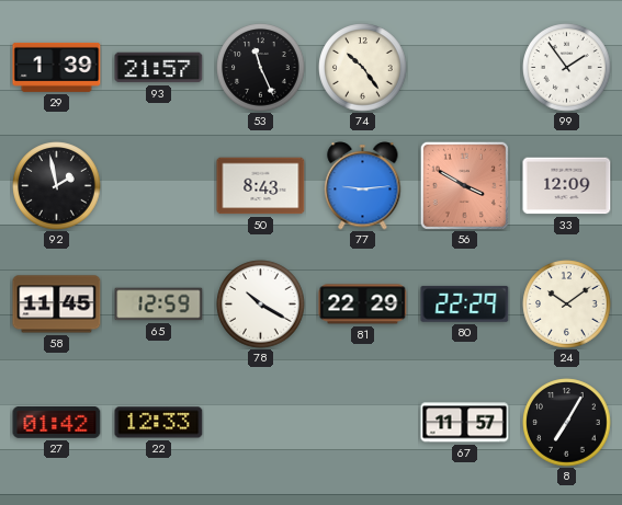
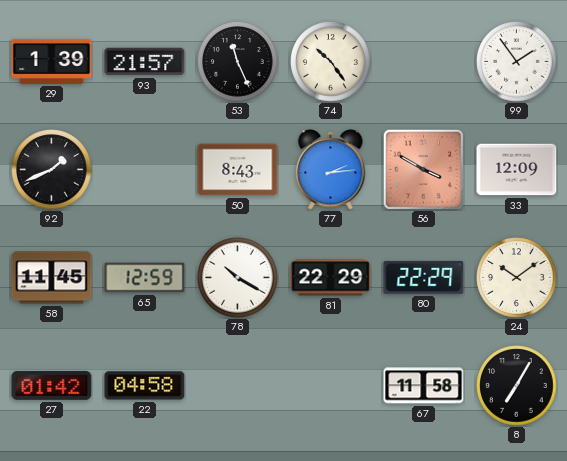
92: 1:58 -> 1:41
77: 9:14 -> 2:14
22: 12:33 -> 04:58
67: 11:57 -> 11:58
